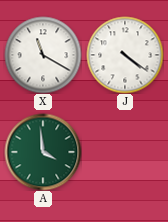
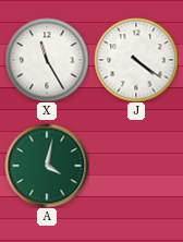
X: 11:20 -> 11:25
A: 3:59 -> 4:02
